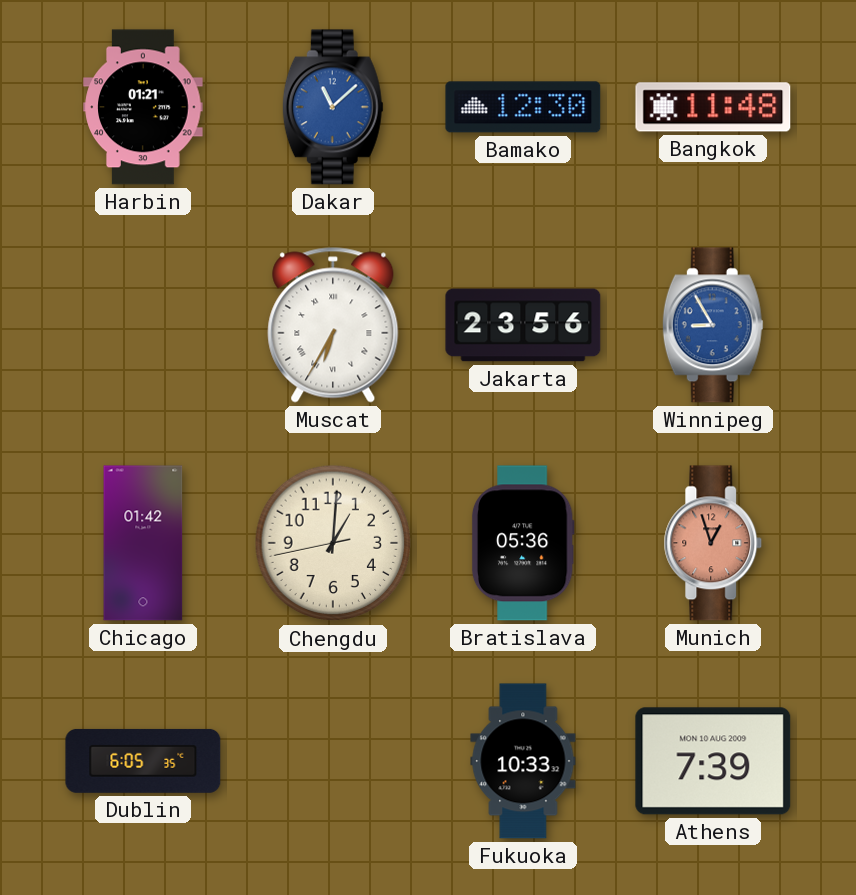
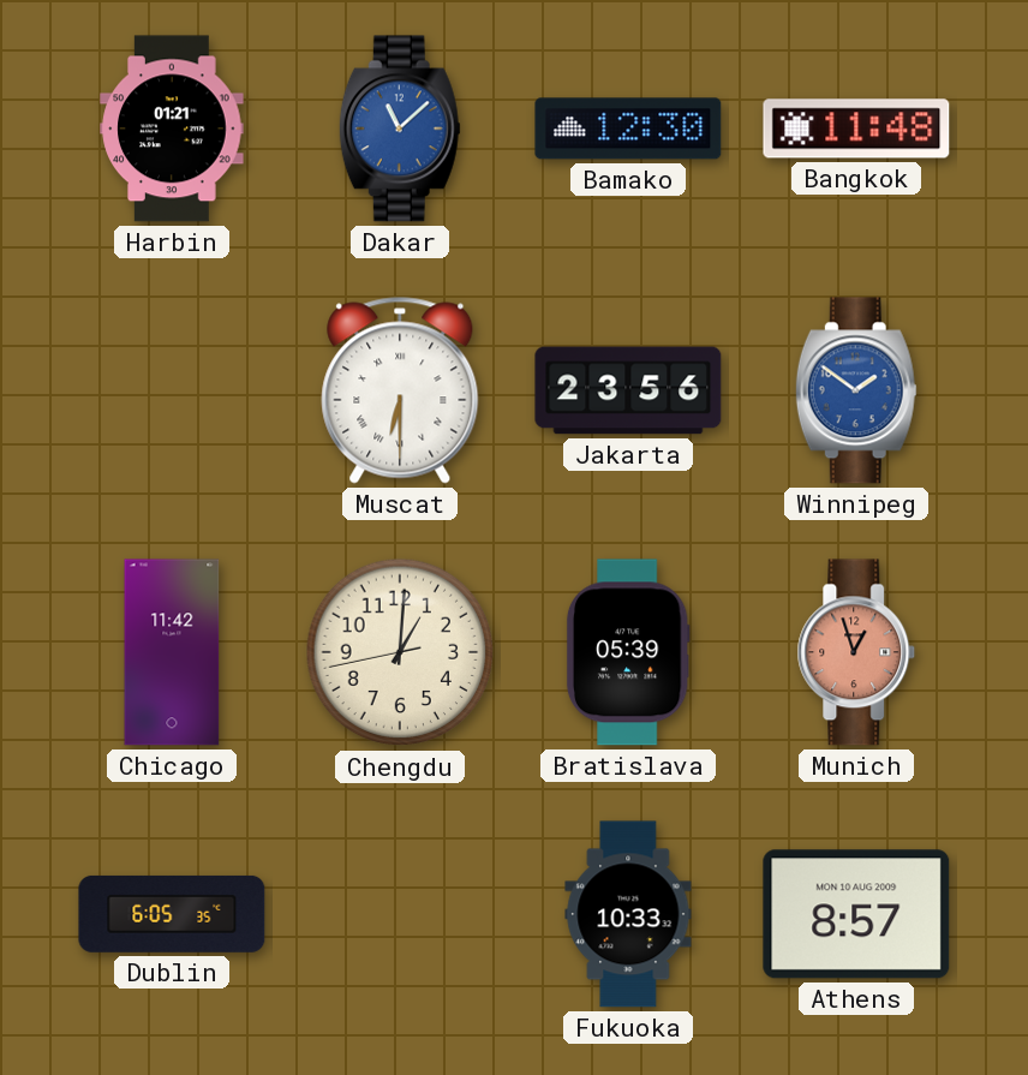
Muscat: 6:35 -> 6:30
Winnipeg: 8:55 -> 1:51
Chicago: 01:42 -> 11:42
Bratislava: 05:36 -> 05:39
Athens: 7:39 -> 8:57
